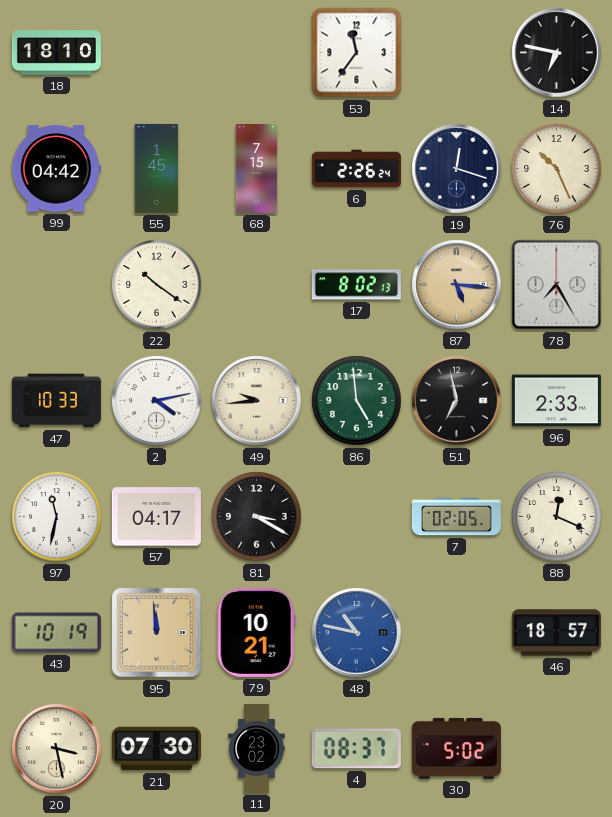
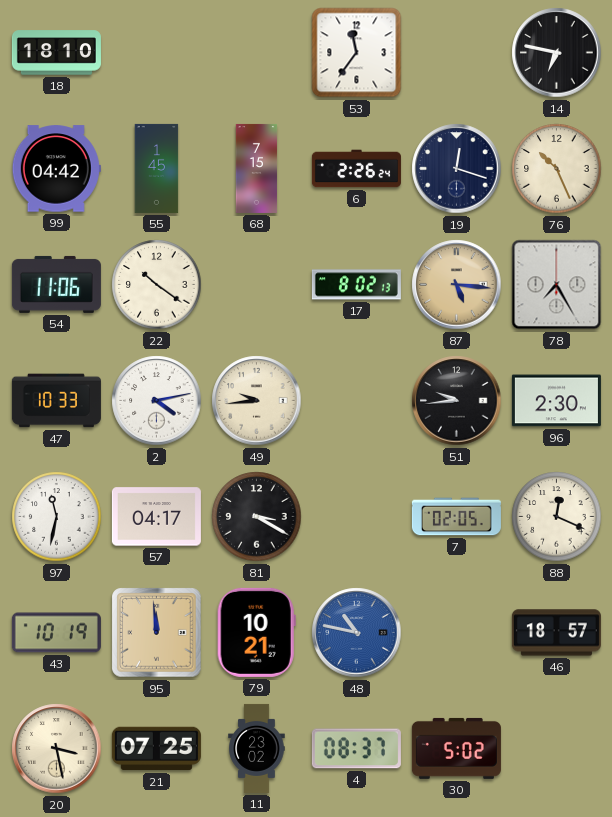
54: none -> 11:06
86: 4:59 -> none
51: 6:58 -> 9:44
96: 2:33 -> 2:30
21: 07:30 -> 07:25
